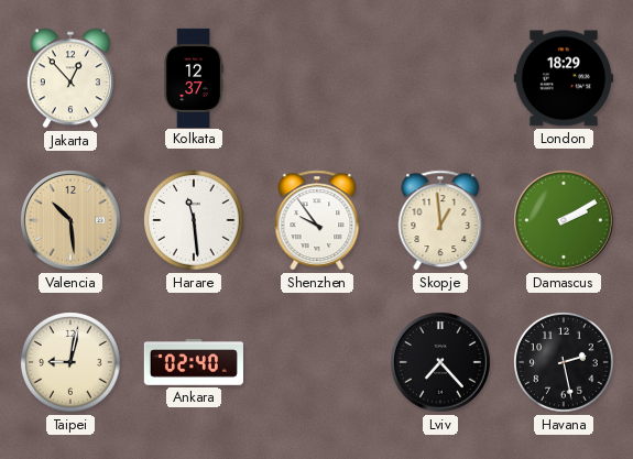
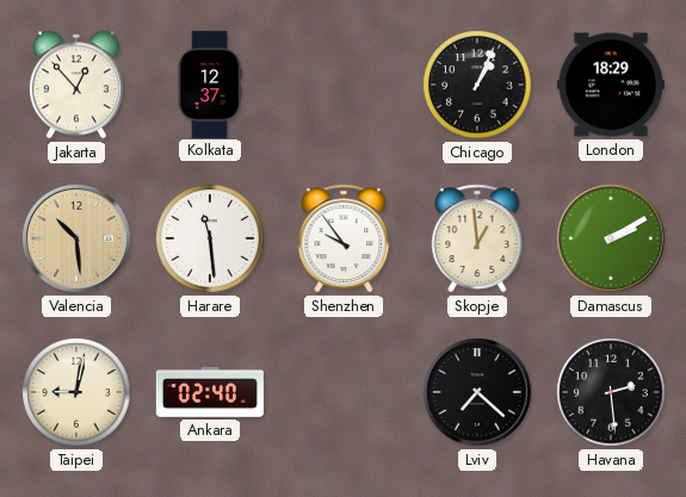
Chicago: none -> 1:04
Lviv: 7:23 -> 7:22
Havana: 2:28 -> 2:29
